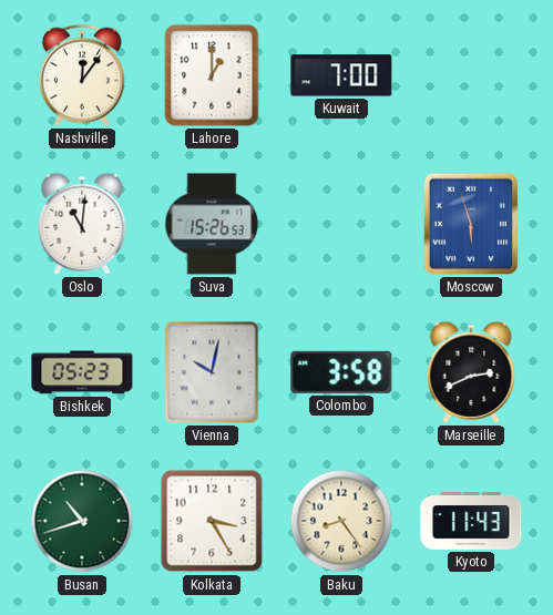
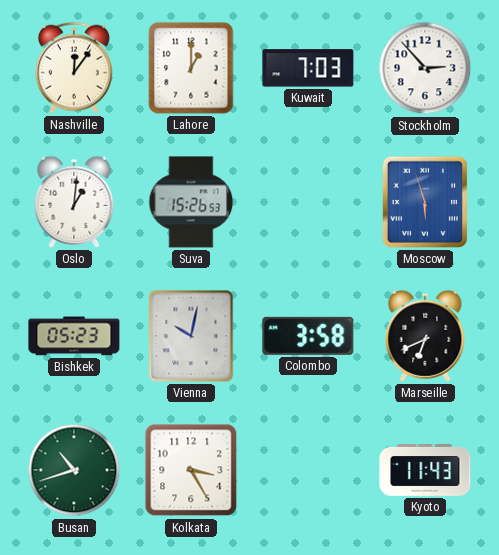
Kuwait: 7:00 -> 7:03
Stockholm: none -> 2:53
Oslo: 11:01 -> 1:01
Marseille: 2:41 -> 6:41
Baku: 8:24 -> none
